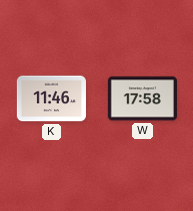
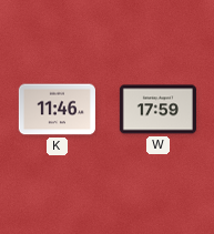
W: 17:58 -> 17:59
